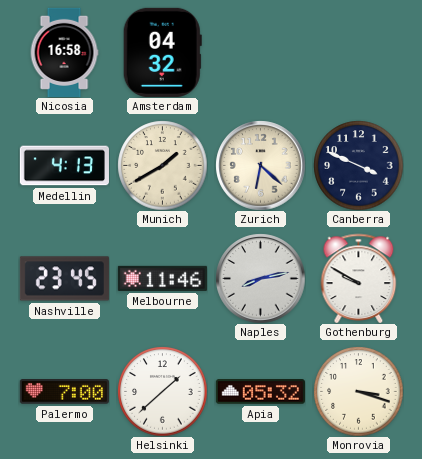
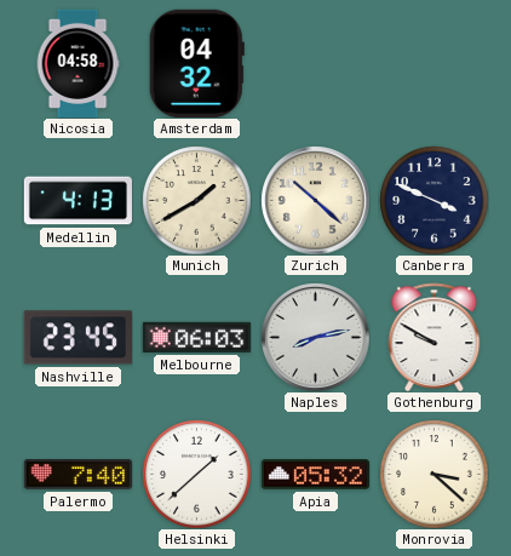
Nicosia: 16:58 -> 04:58
Zurich: 6:22 -> 10:22
Melbourne: 11:46 -> 06:03
Palermo: 7:00 -> 7:40
Monrovia: 3:18 -> 3:22
